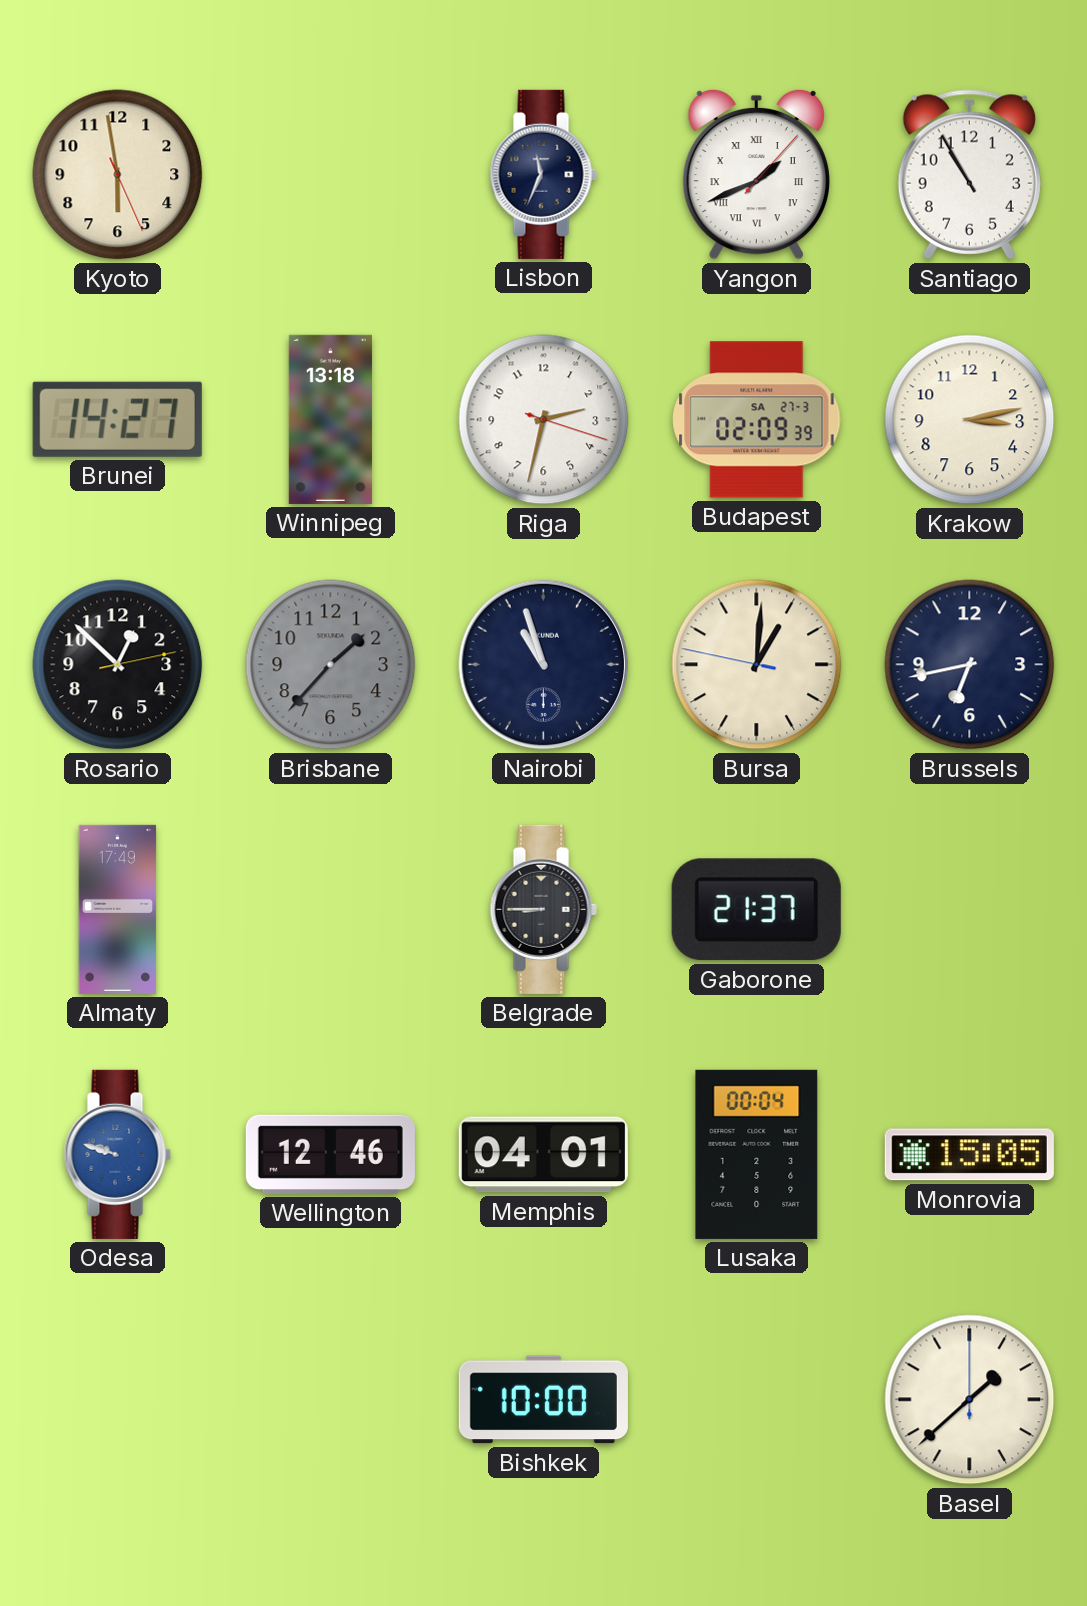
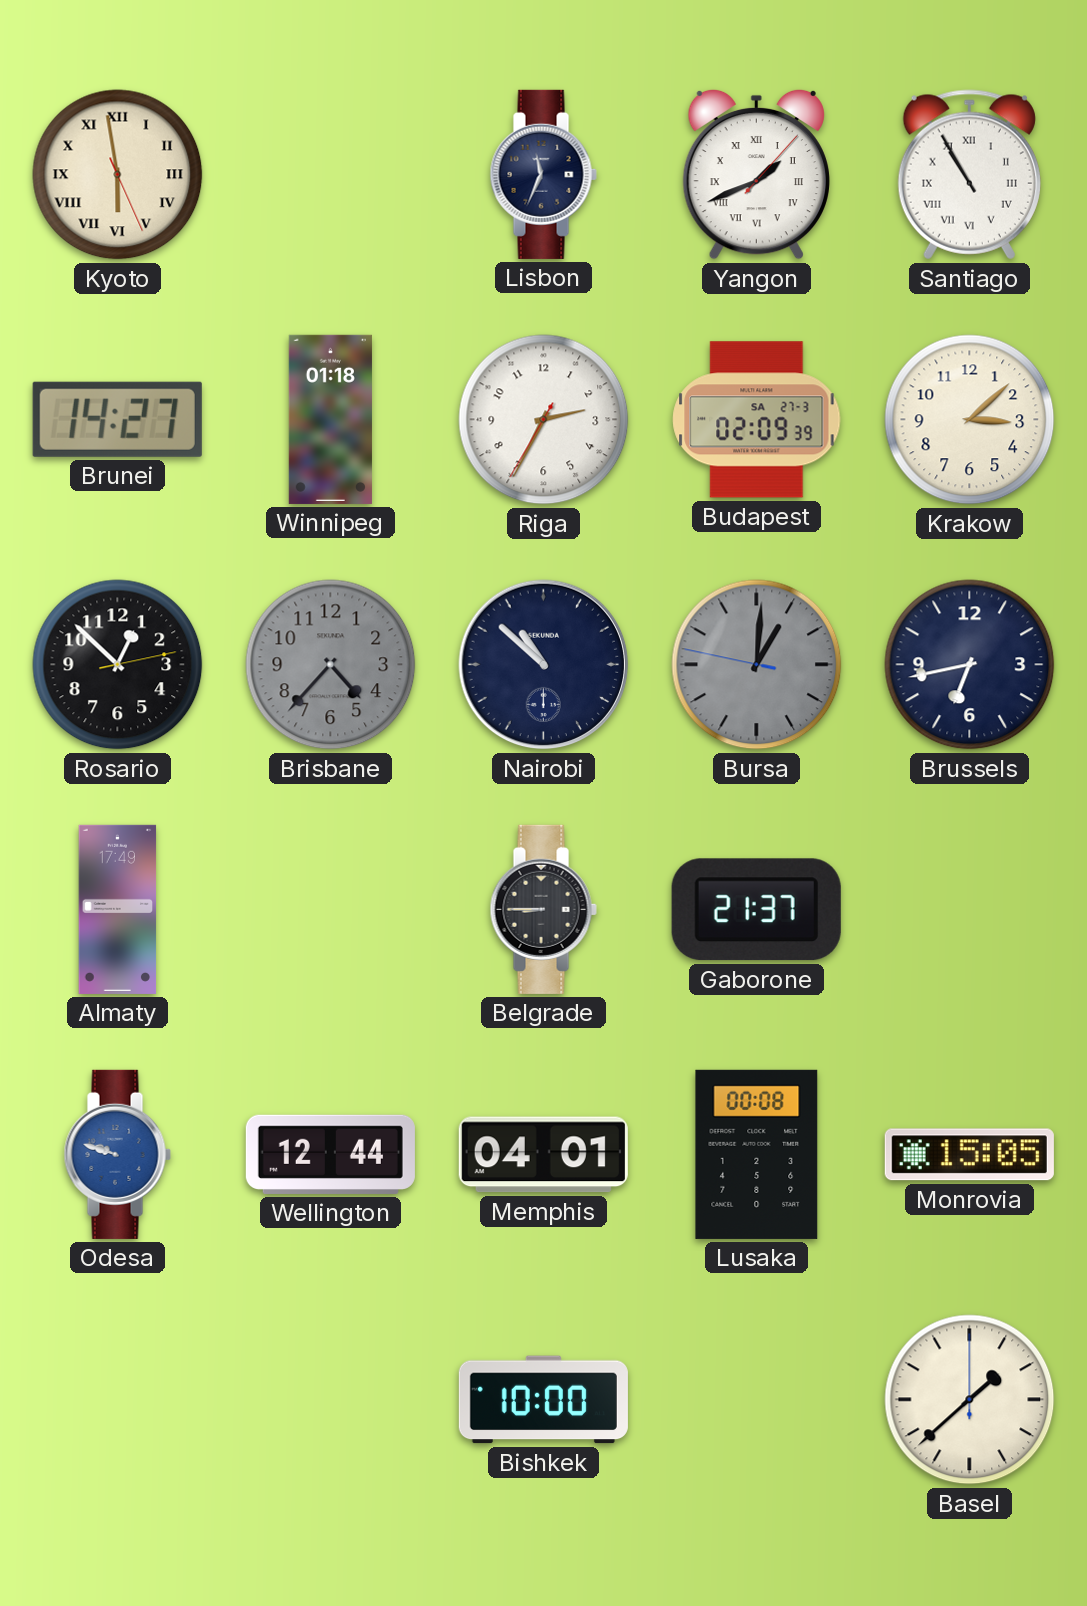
Kyoto numerals: Arabic -> Roman
Santiago numerals: Arabic -> Roman
Winnipeg: 13:18 -> 01:18
Riga: 2:32 -> 2:34
Krakow: 3:13 -> 3:08
Brisbane: 1:37 -> 4:37
Nairobi: 10:57 -> 10:52
Bursa dial: cream -> grey
Wellington: 12:46 -> 12:44
Lusaka: 00:04 -> 00:08
